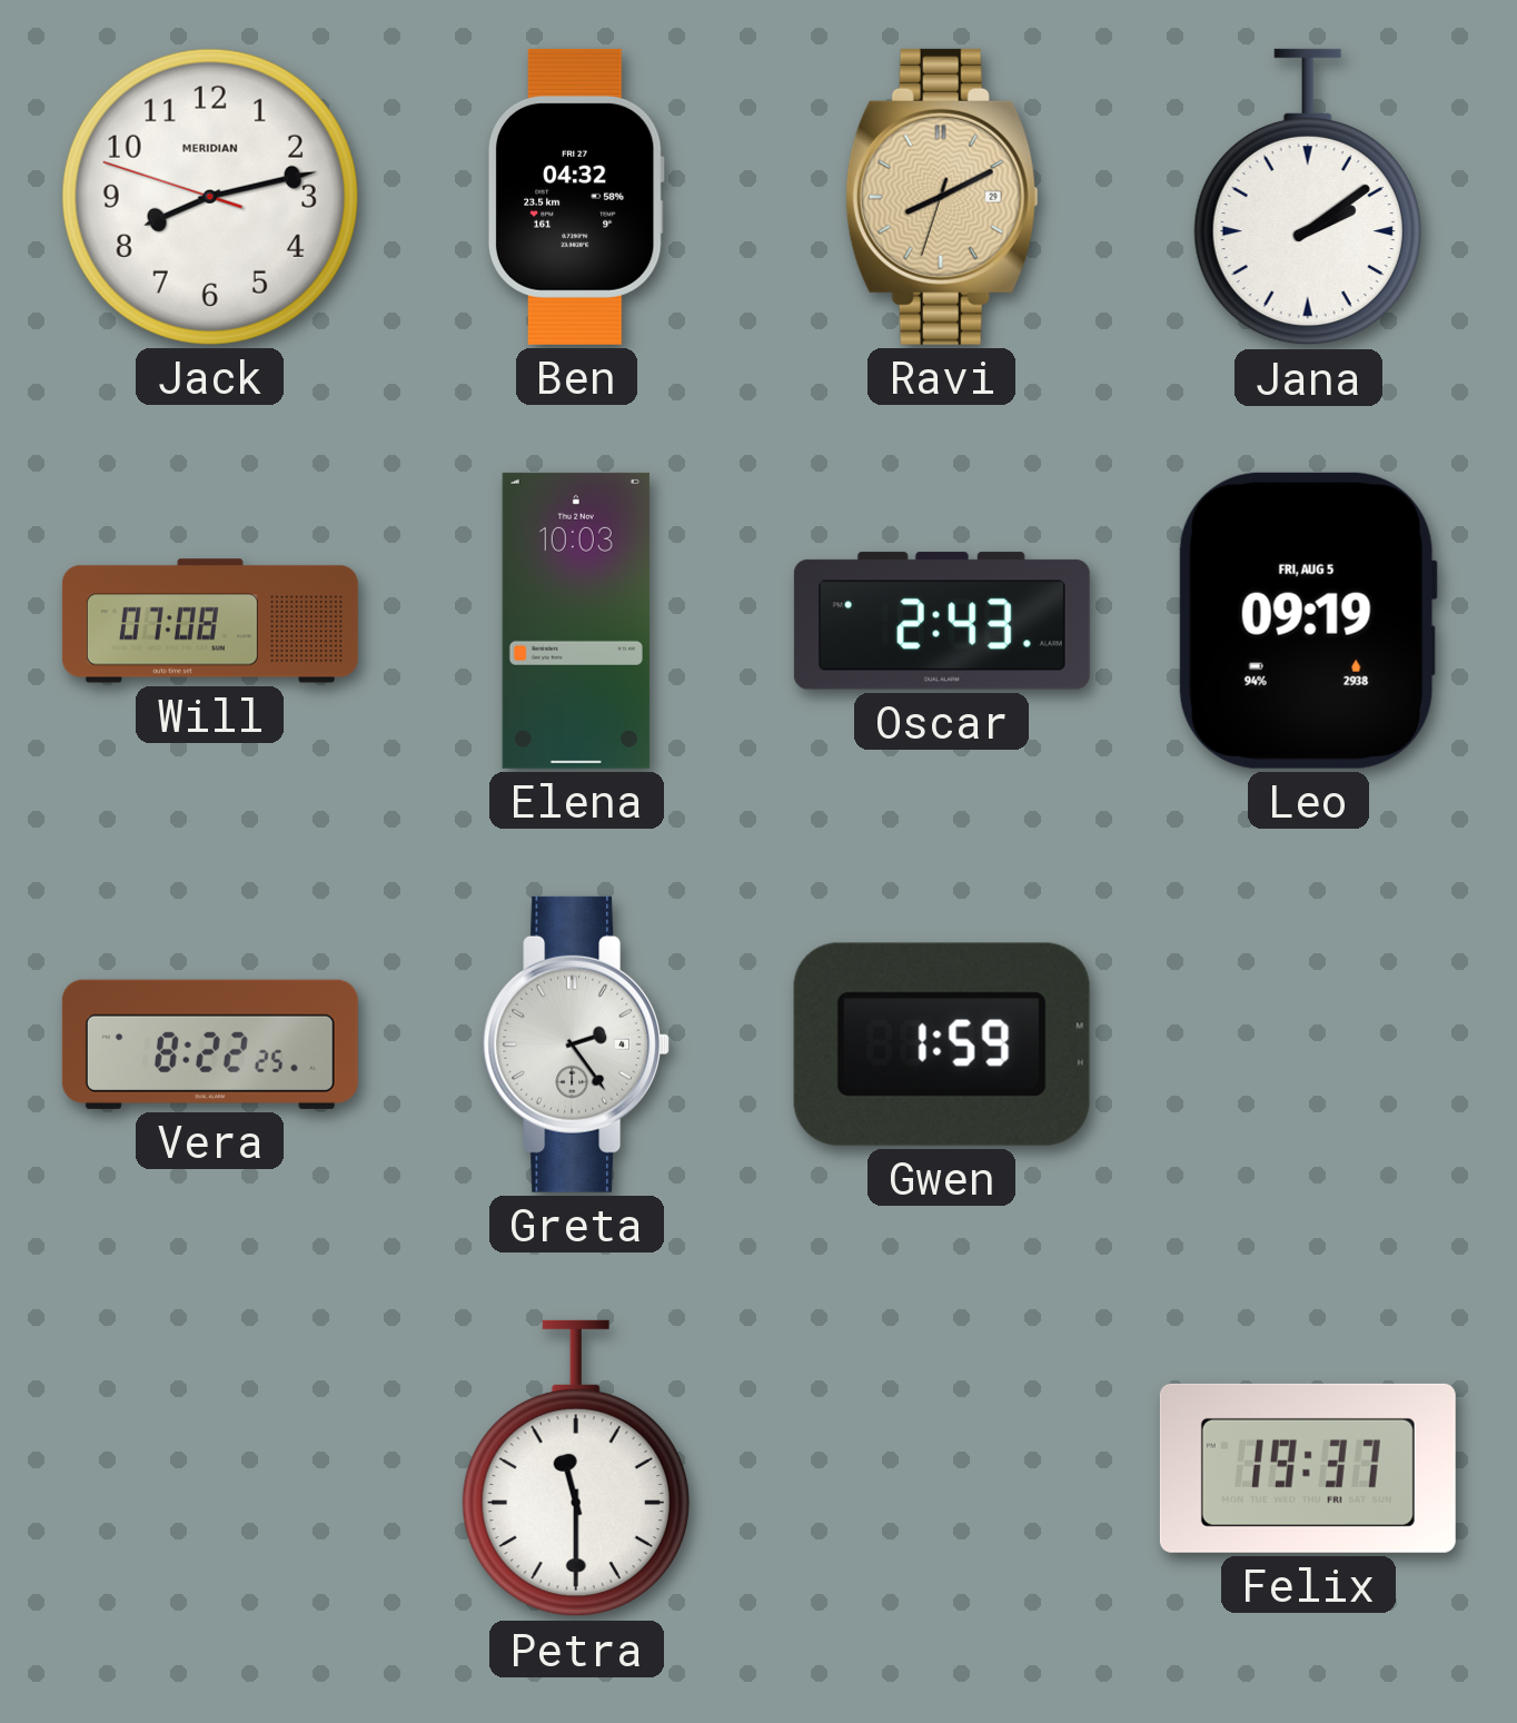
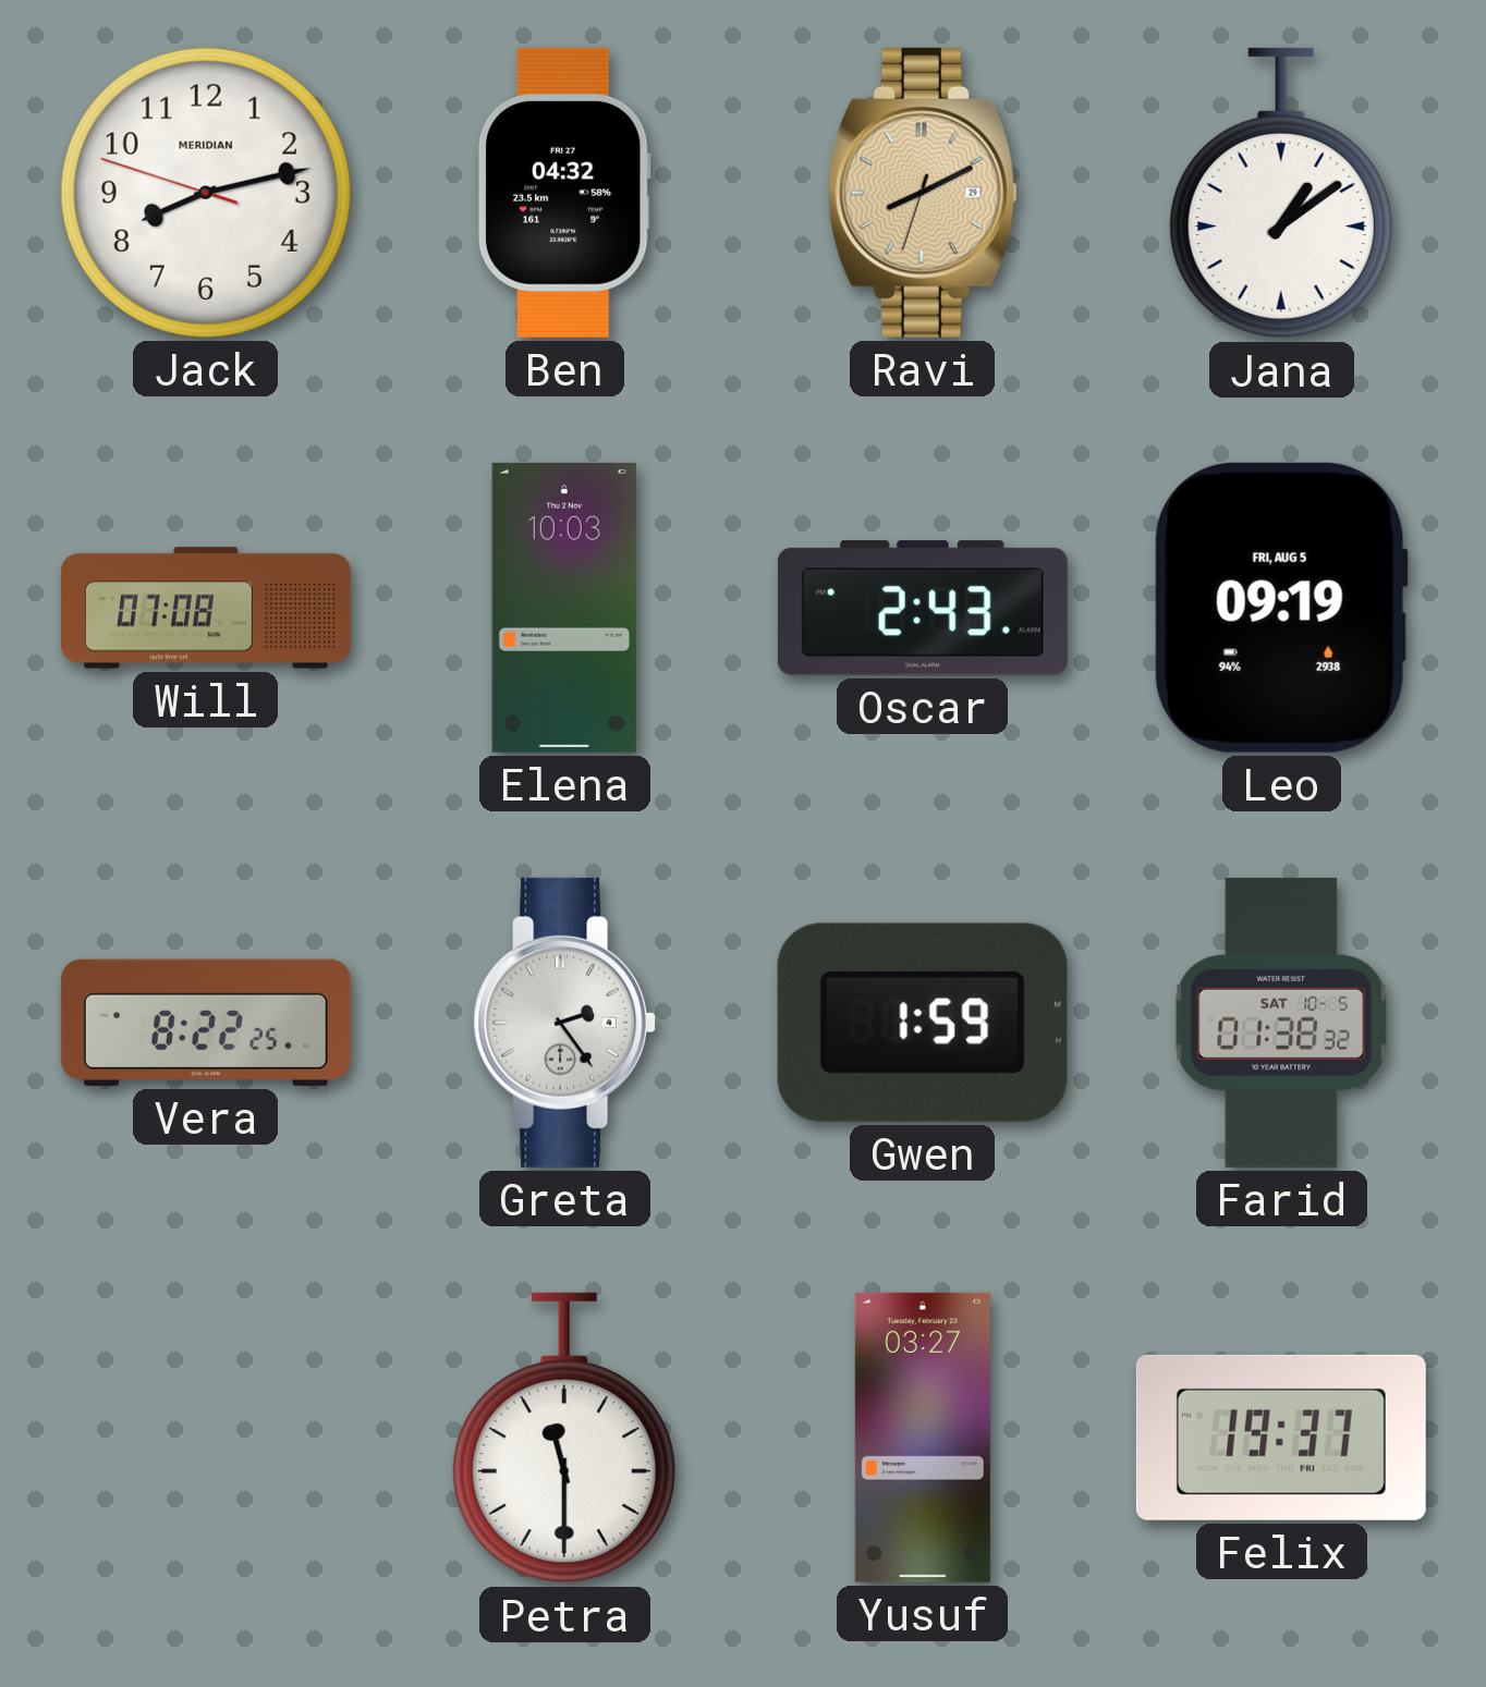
Jana: 2:09 -> 1:09
Farid: none -> 01:38
Yusuf: none -> 03:27
